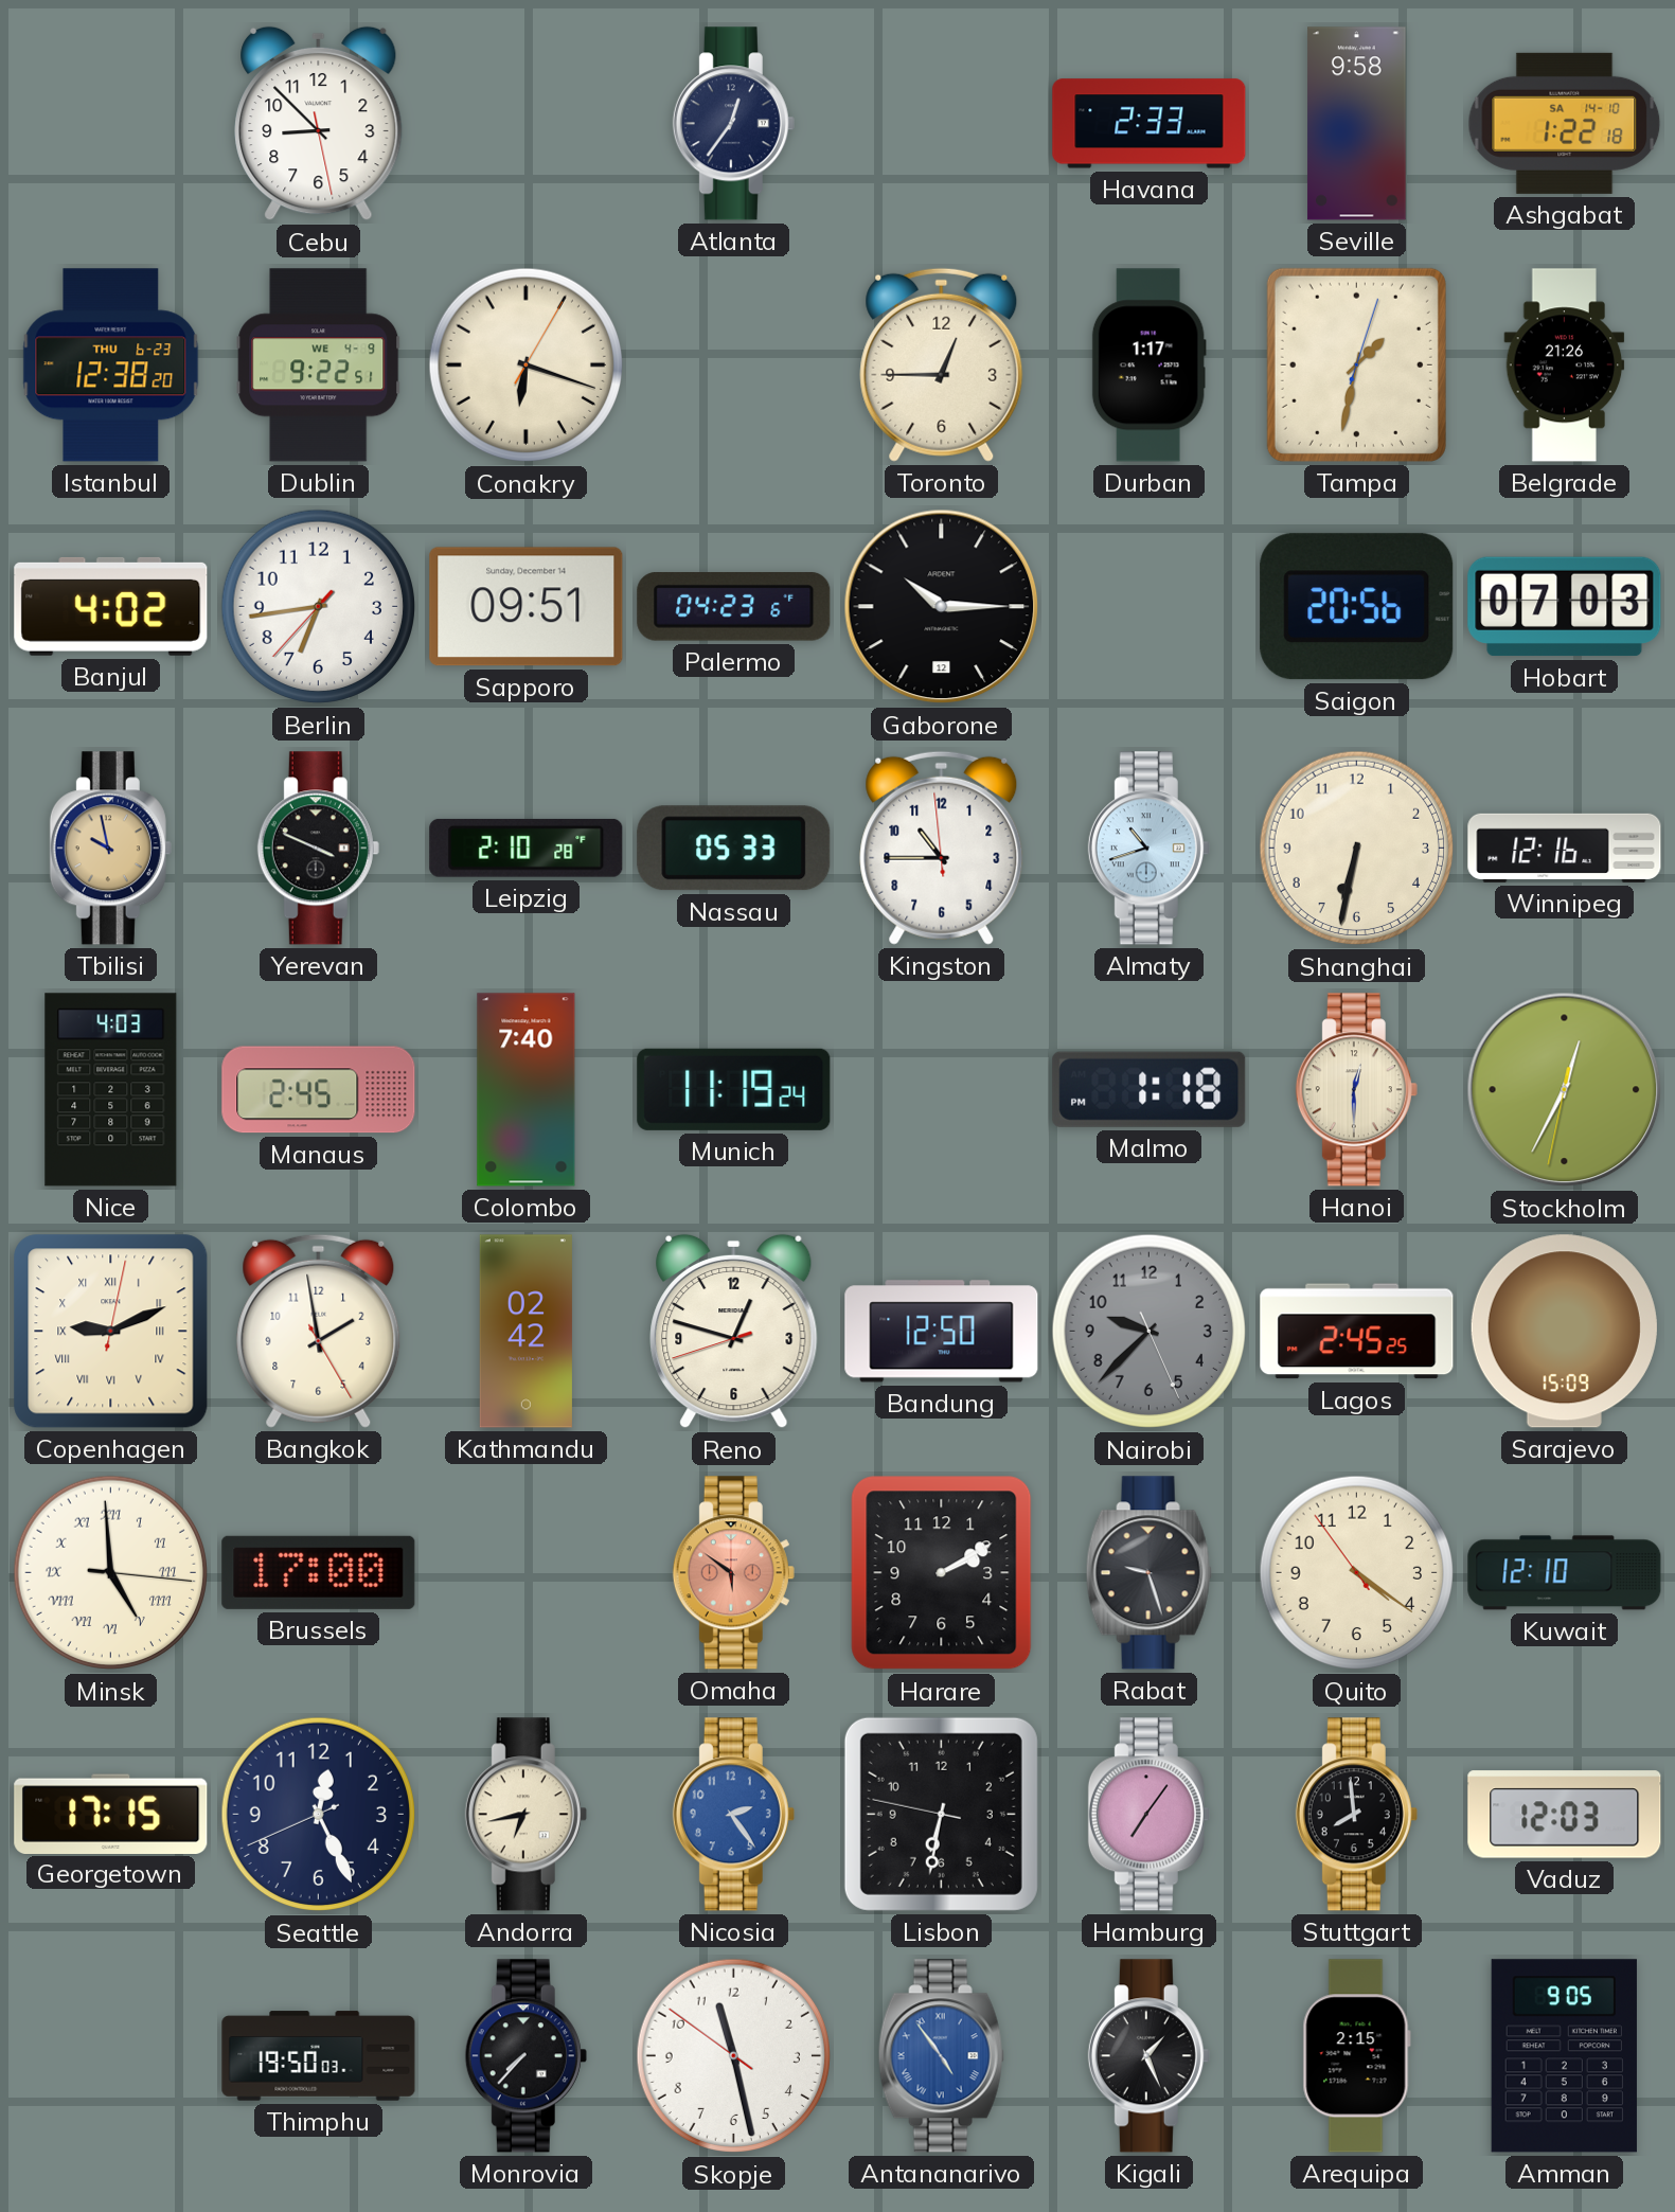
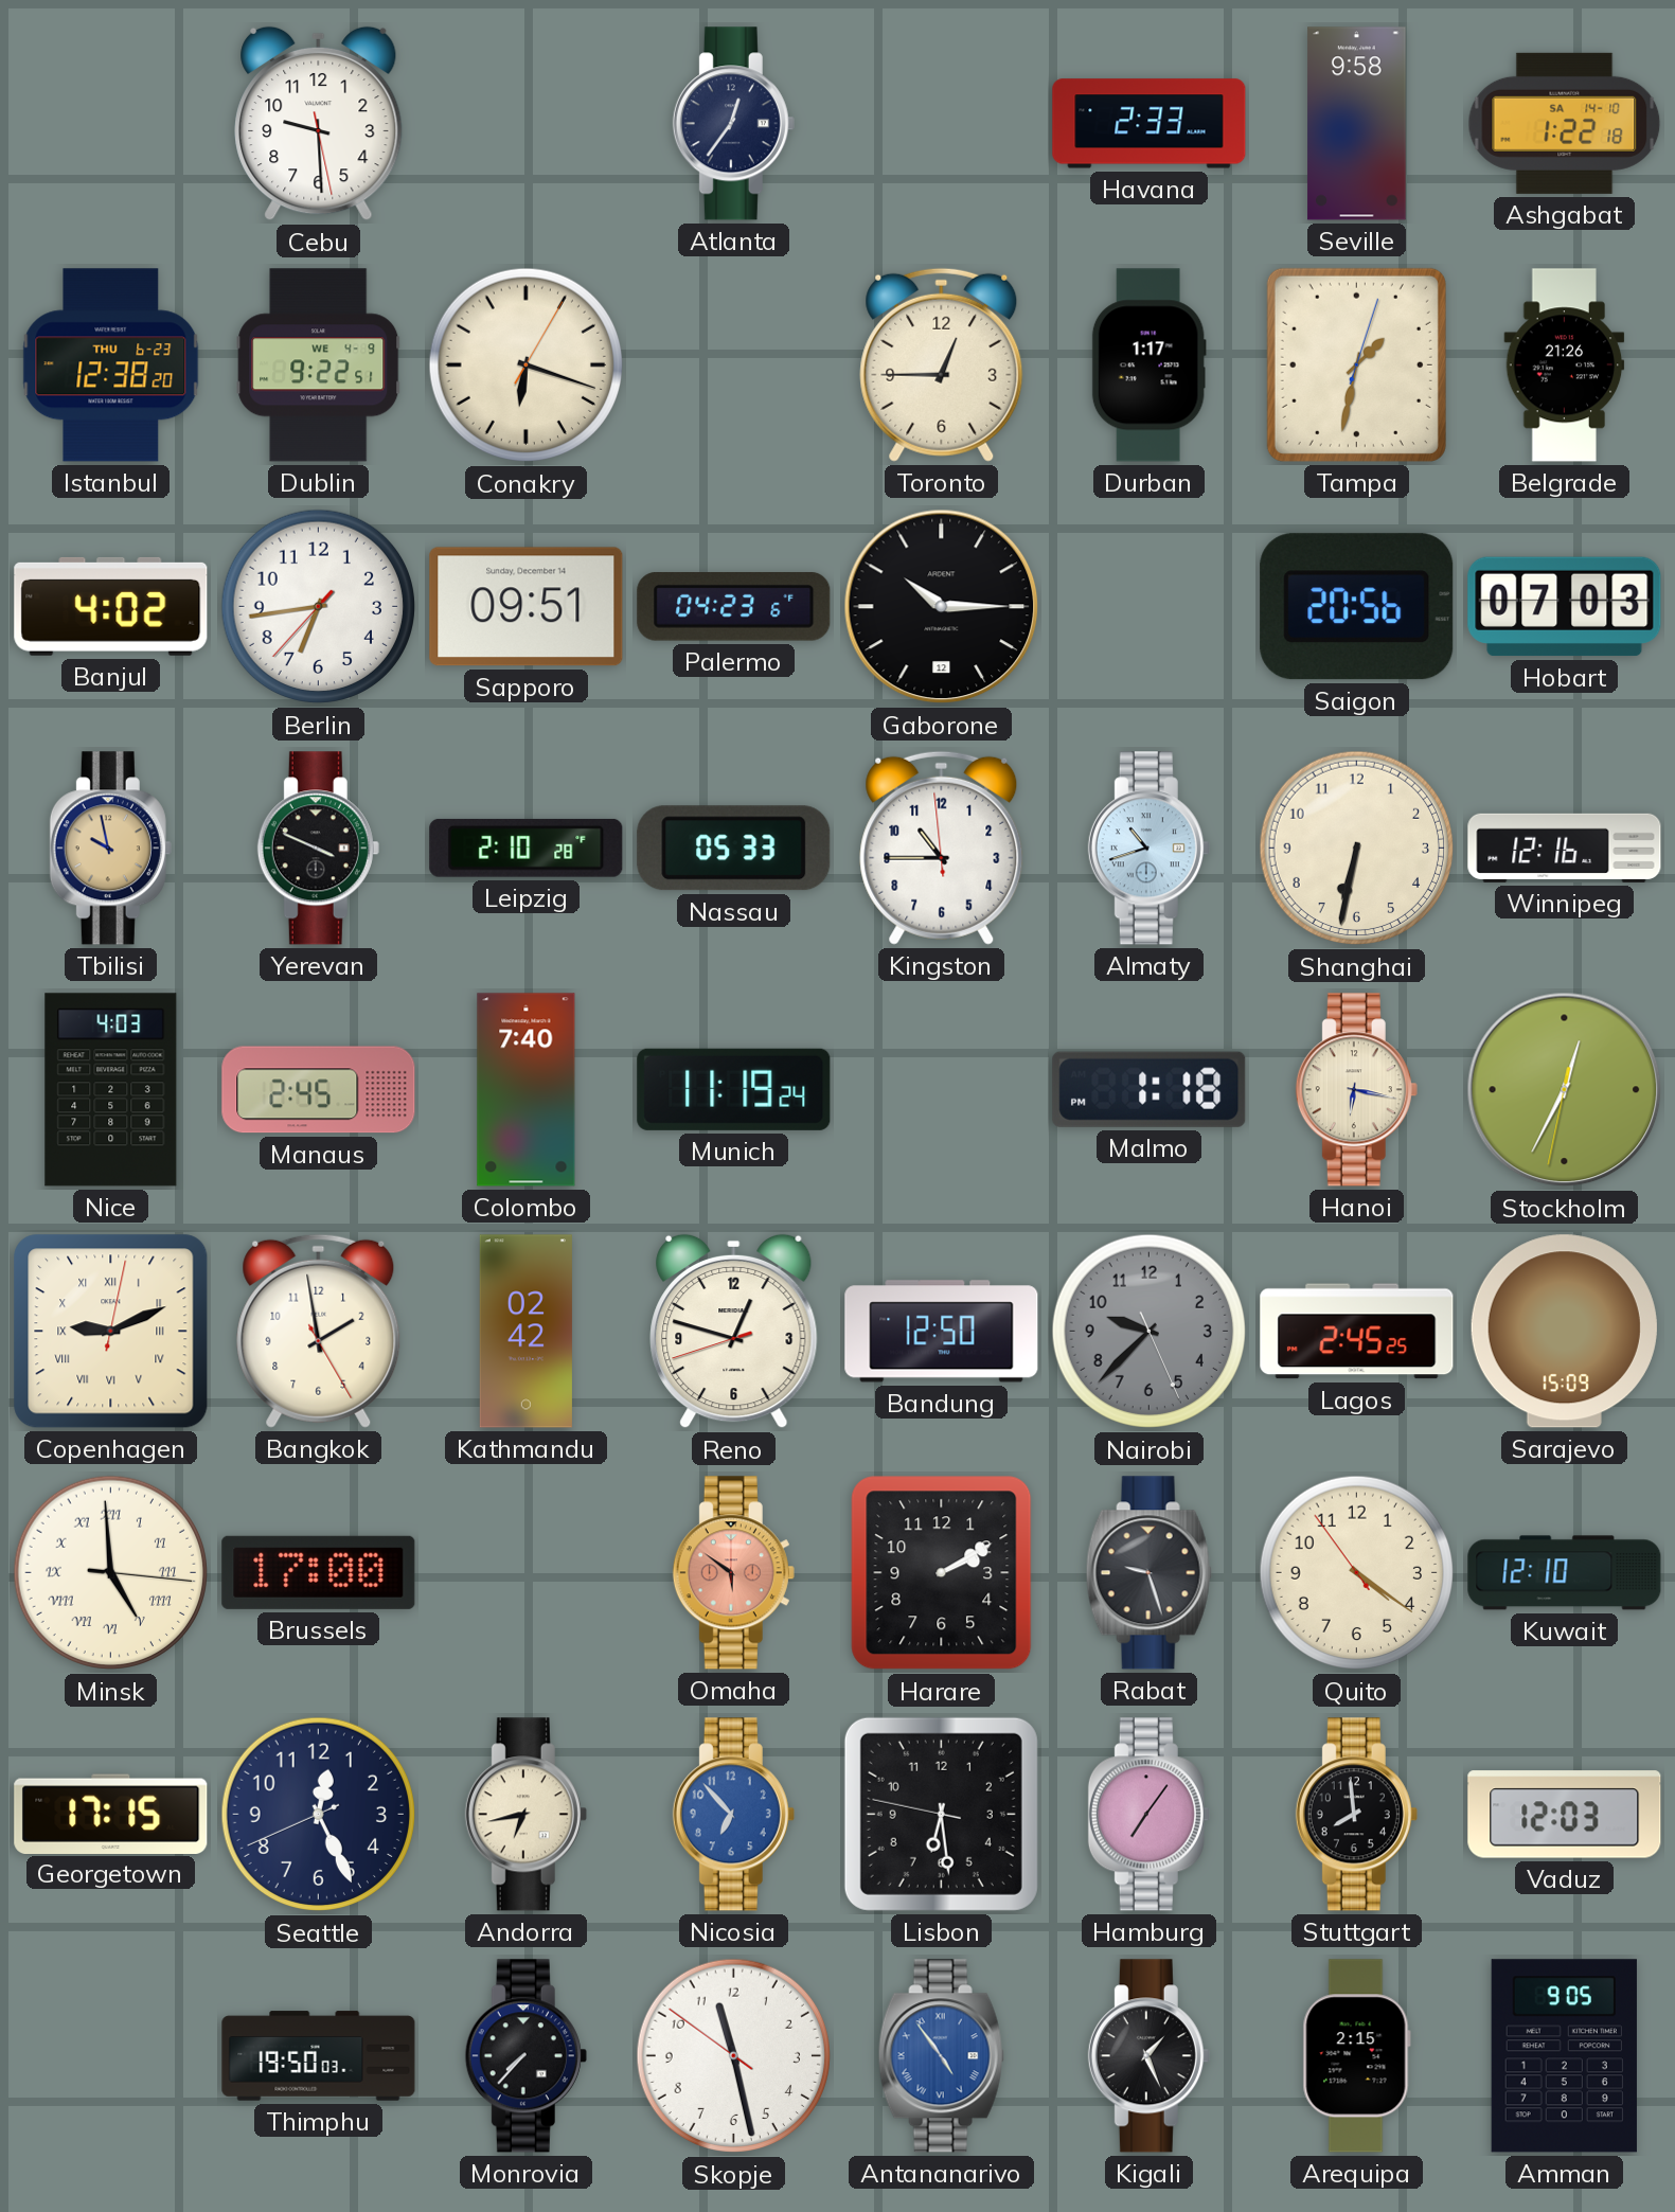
Cebu: 8:52 -> 9:29
Hanoi: 12:30 -> 6:17
Nicosia: 2:24 -> 6:53
Lisbon: 6:31 -> 6:28
